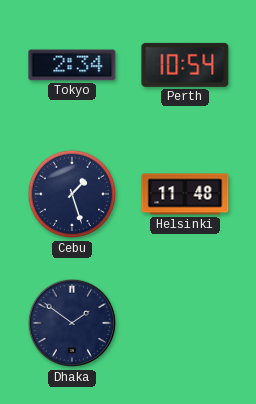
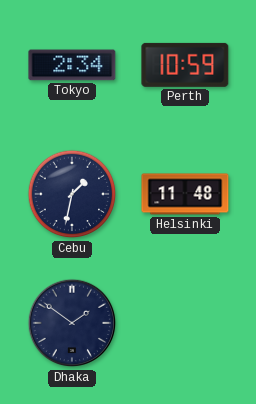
Perth: 10:54 -> 10:59
Cebu: 1:27 -> 1:32
